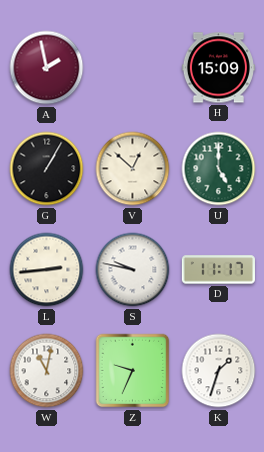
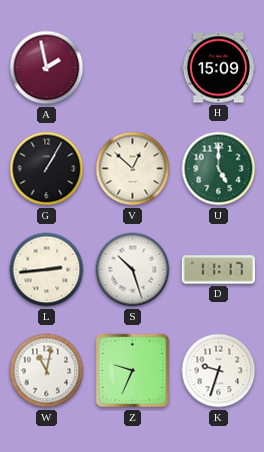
S: 9:47 -> 10:27
K: 1:33 -> 9:33
